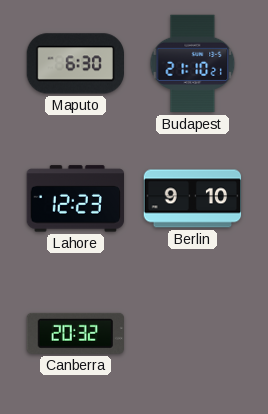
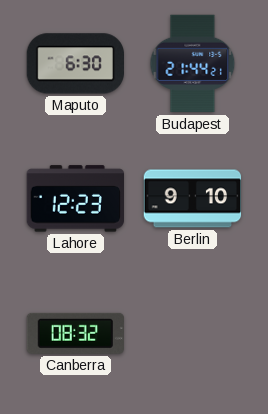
Budapest: 21:10 -> 21:44
Canberra: 20:32 -> 08:32
